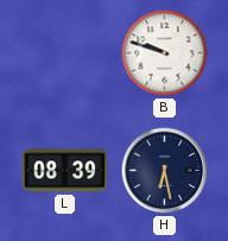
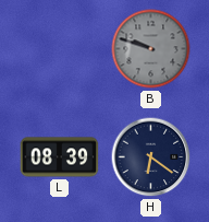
B dial: white -> grey
H: 6:28 -> 6:21
